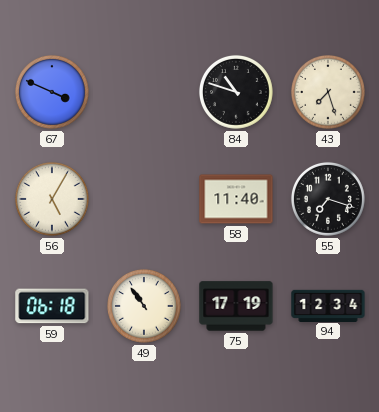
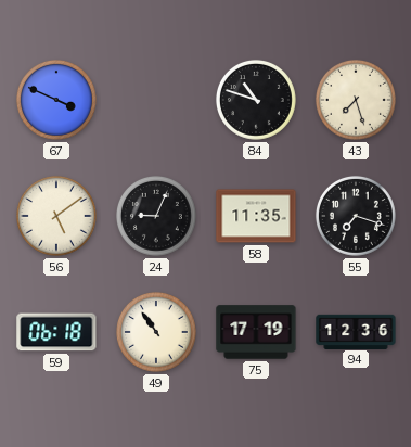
56: 5:05 -> 5:09
24: none -> 9:04
58: 11:40 -> 11:35
94: 12:34 -> 12:36
